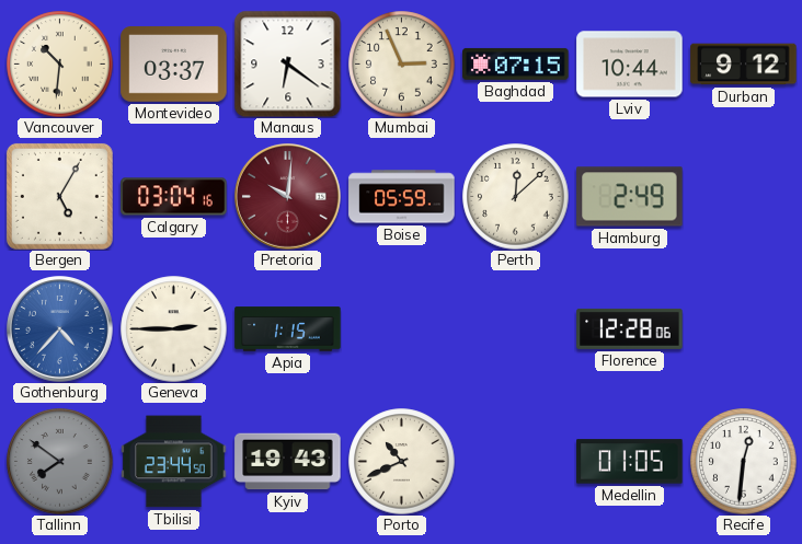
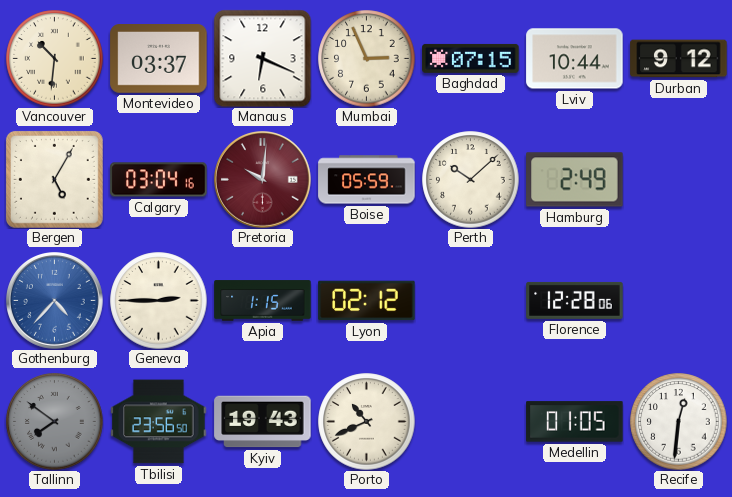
Manaus: 6:21 -> 6:19
Perth: 12:08 -> 10:08
Lyon: none -> 02:12
Tbilisi: 23:44 -> 23:56
